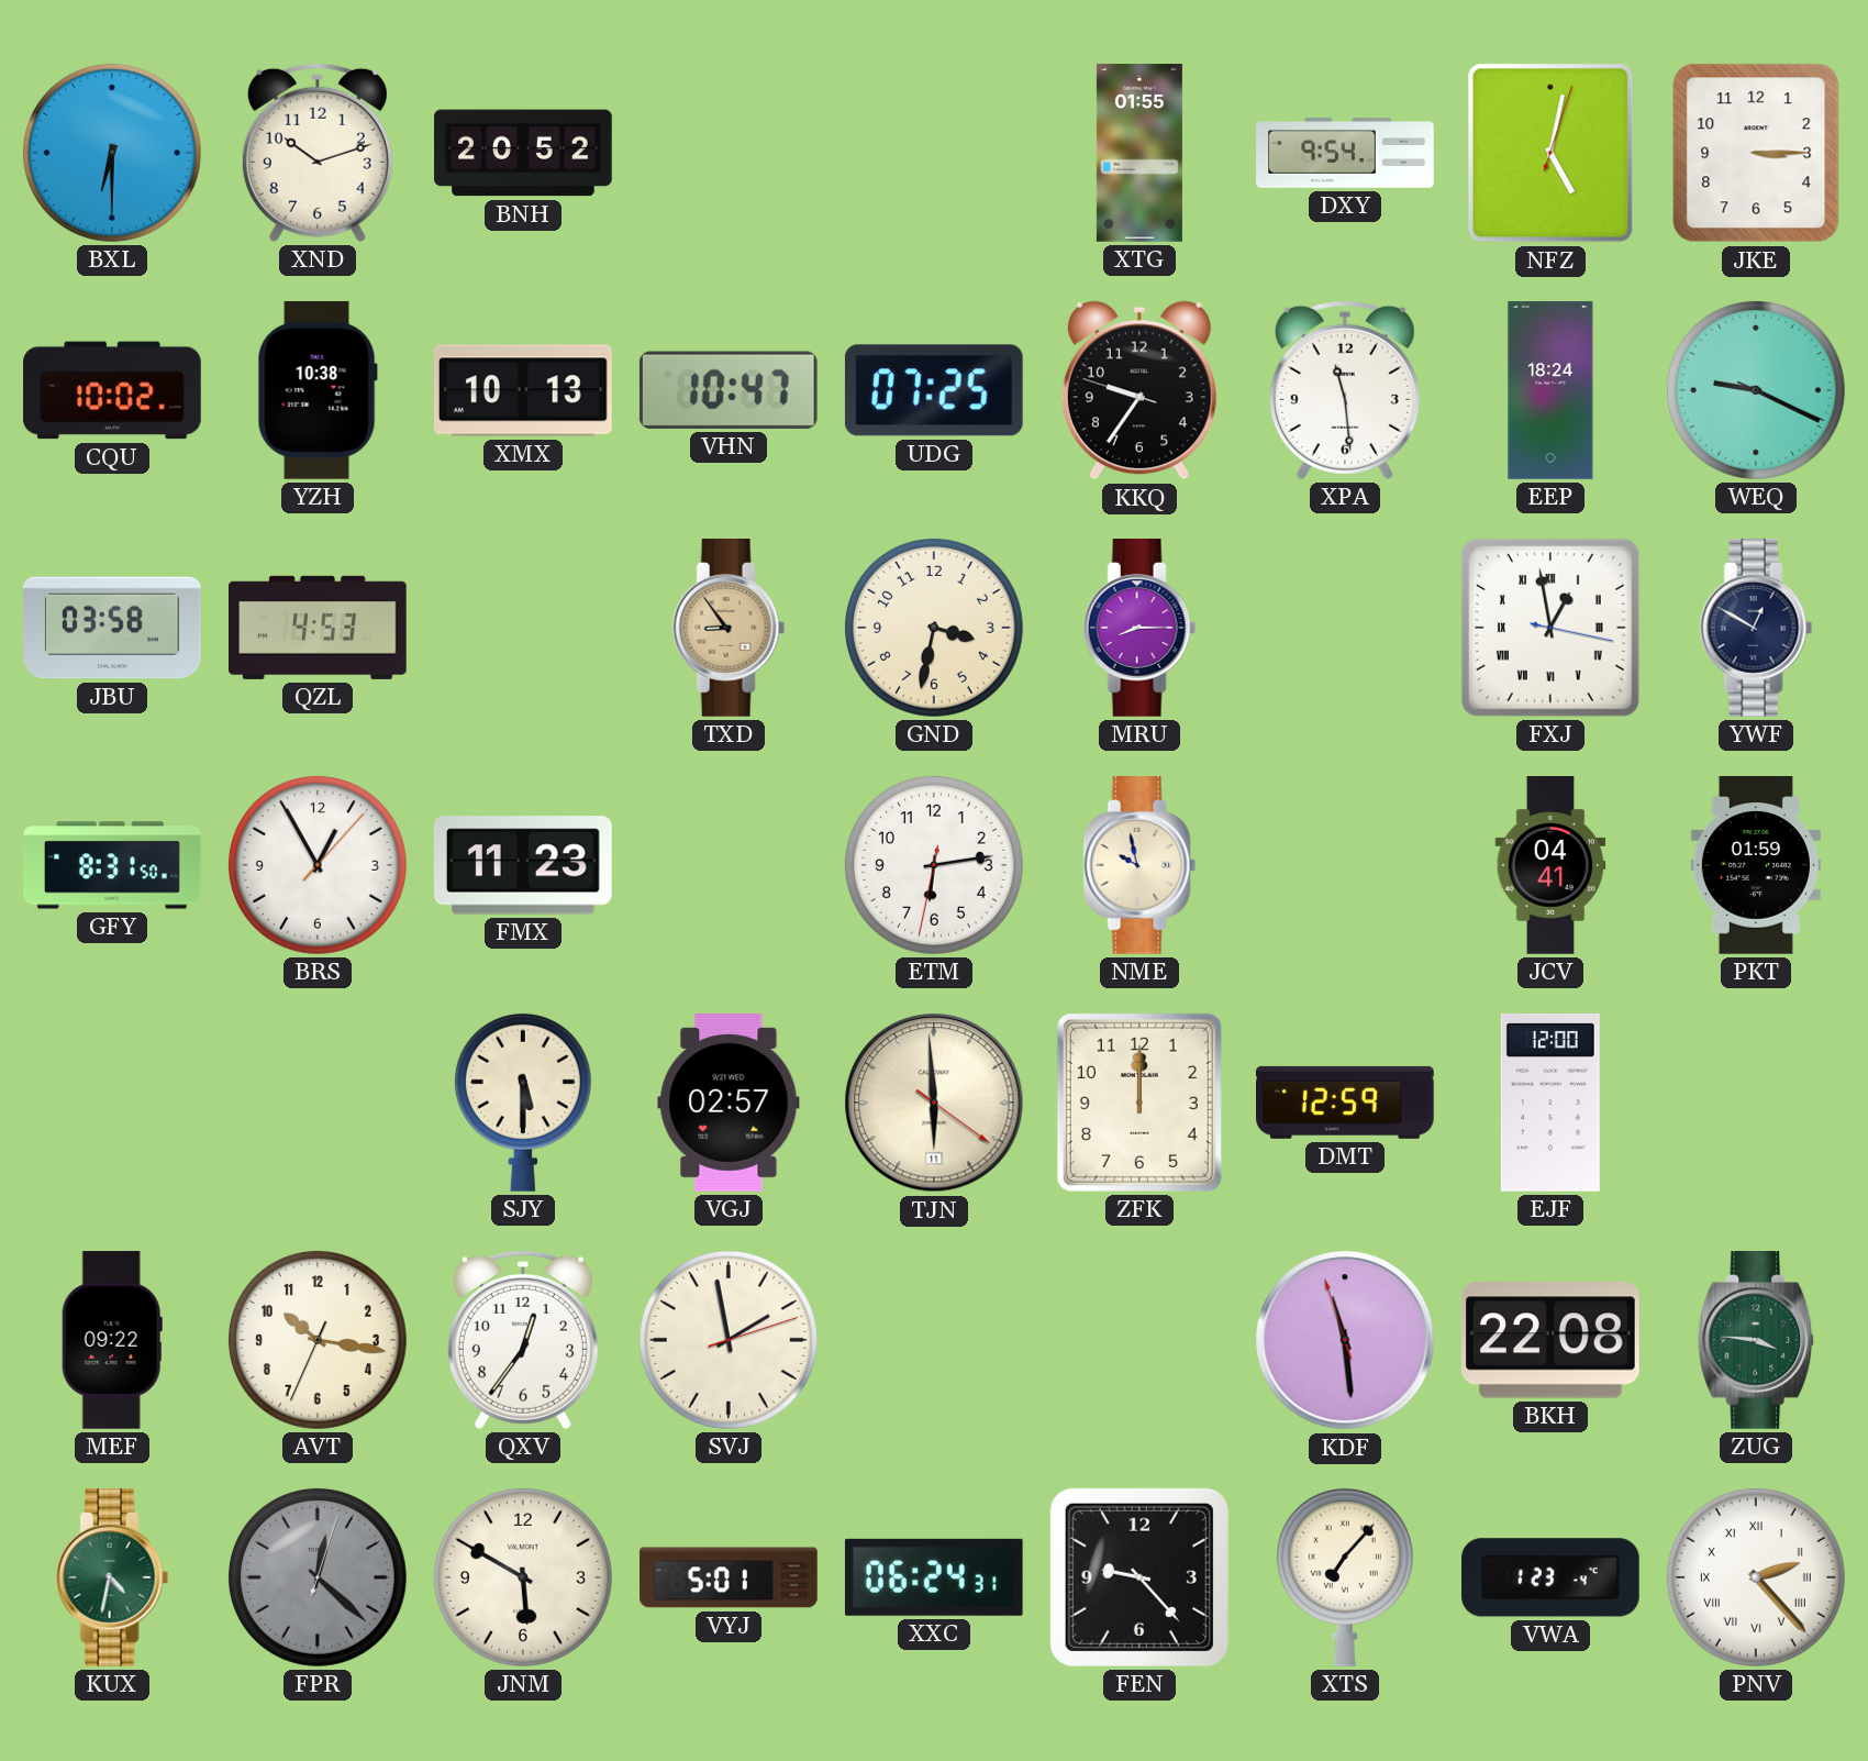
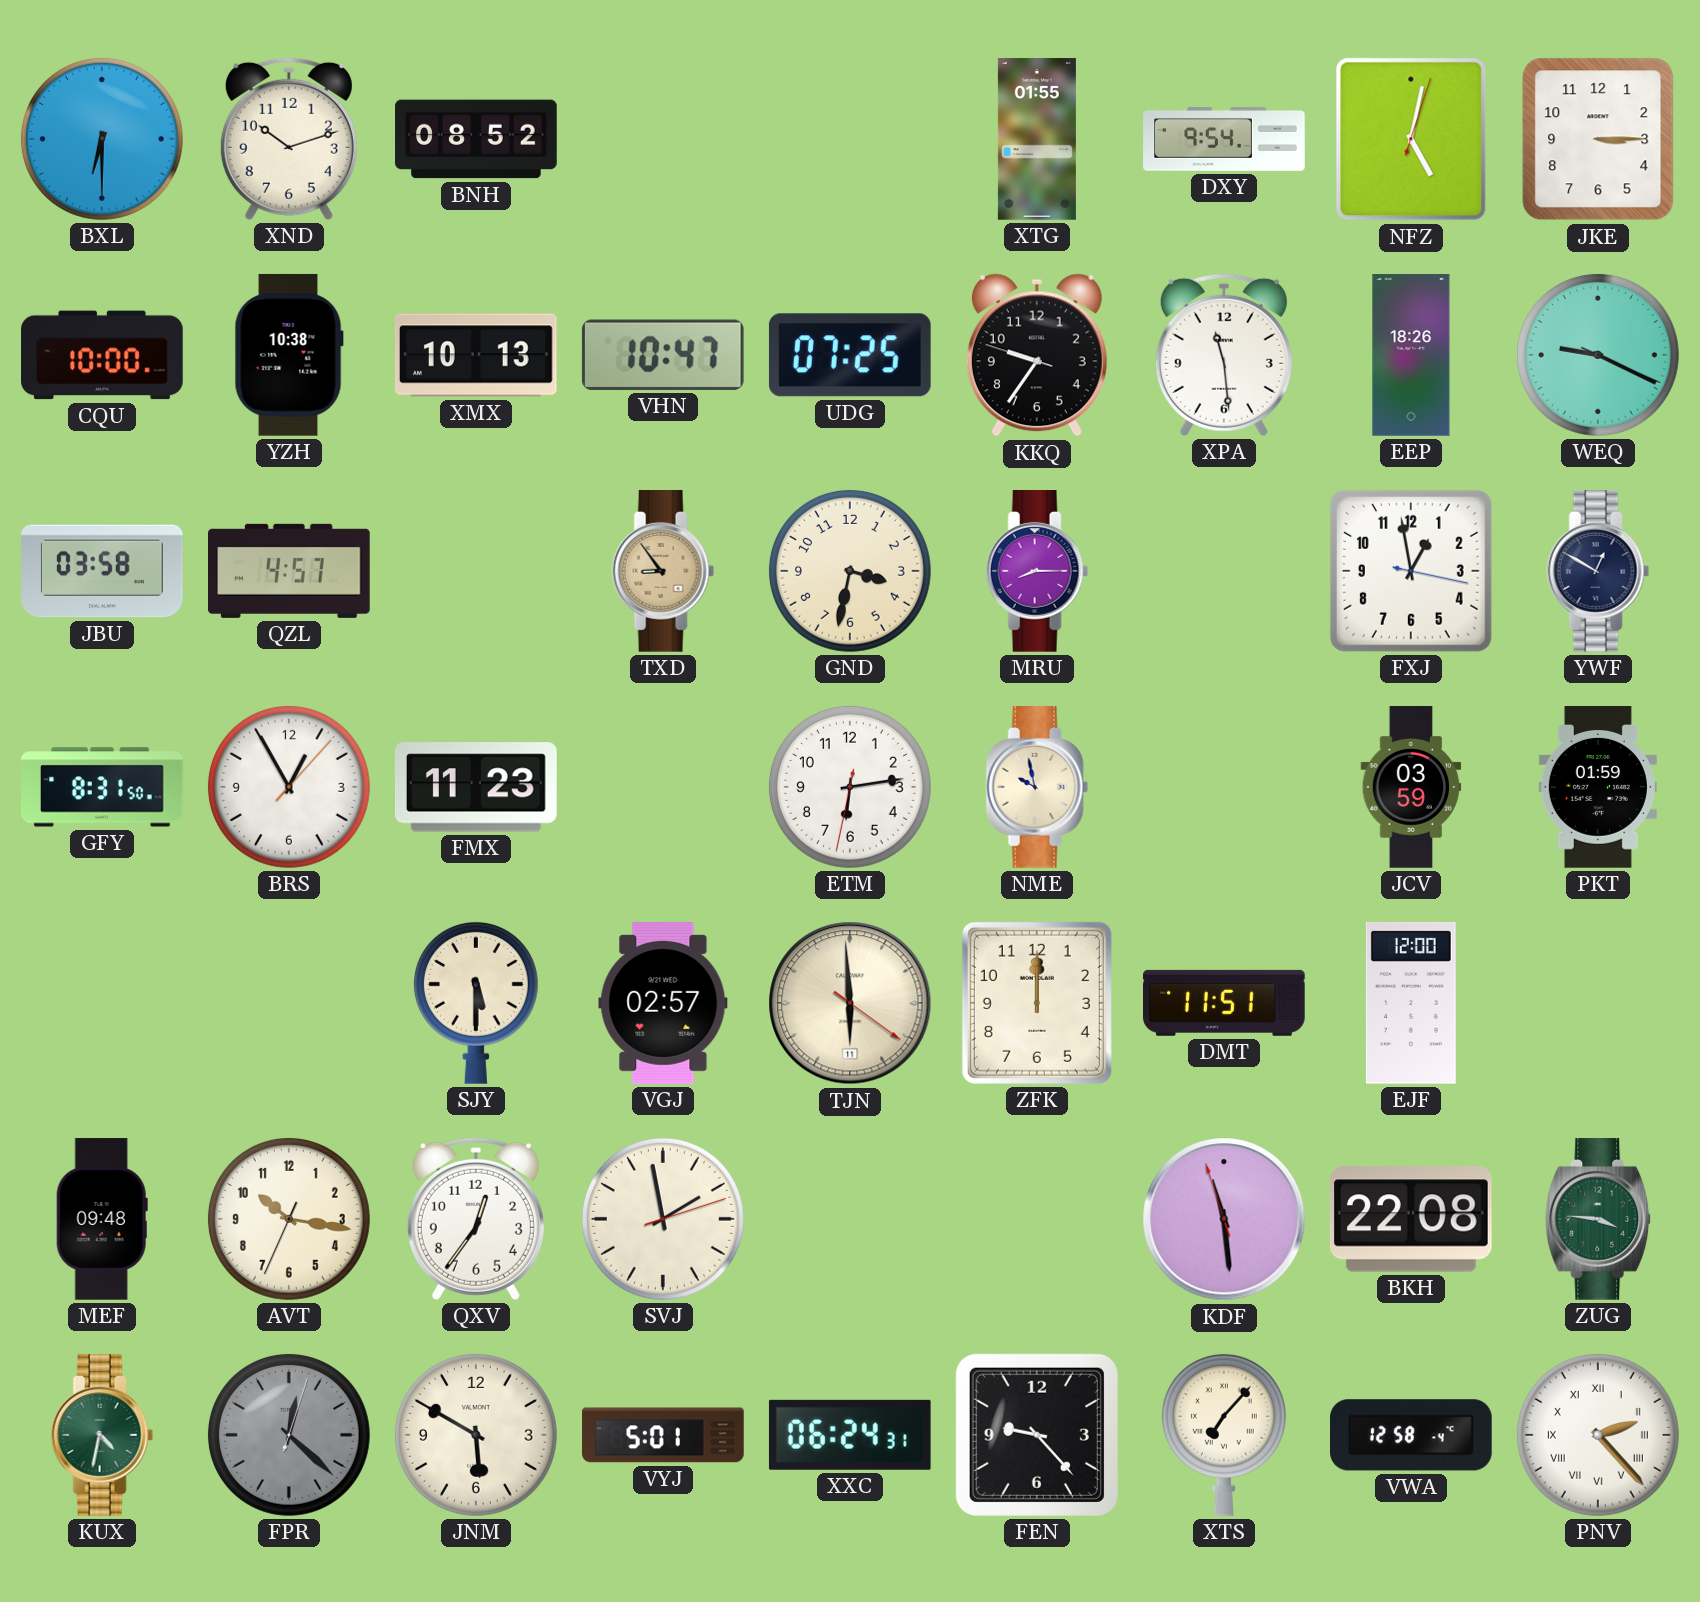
BNH: 20:52 -> 08:52
CQU: 10:02 -> 10:00
EEP: 18:24 -> 18:26
QZL: 4:53 -> 4:57
FXJ numerals: Roman -> Arabic
JCV: 04:41 -> 03:59
DMT: 12:59 -> 11:51
MEF: 09:22 -> 09:48
VWA: 1:23 -> 12:58
